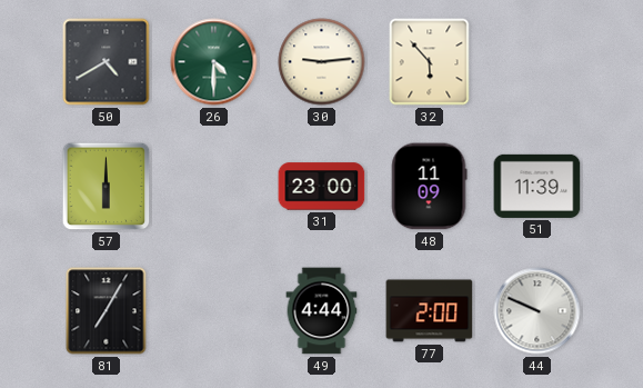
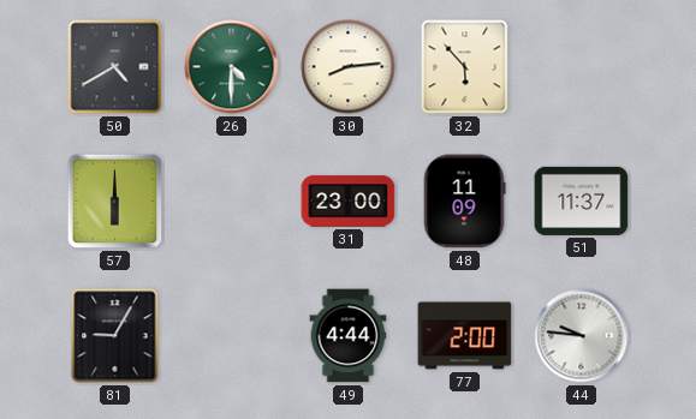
30: 9:14 -> 8:14
51: 11:39 -> 11:37
81: 7:05 -> 9:05
44: 9:49 -> 9:46
